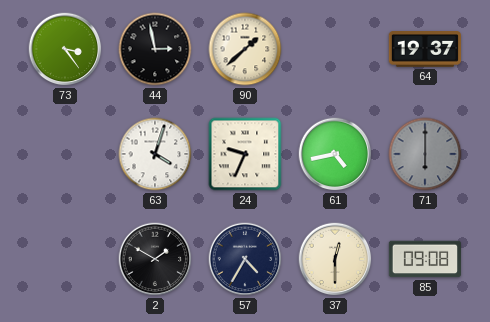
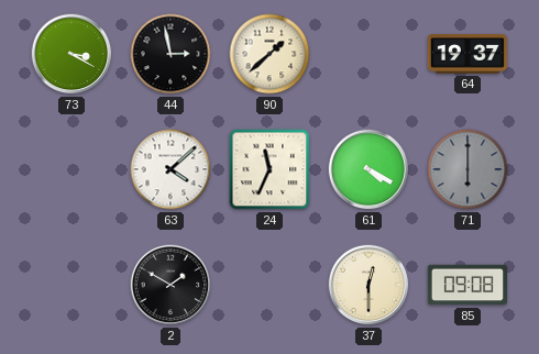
73: 3:24 -> 3:20
63: 4:03 -> 4:08
24: 9:34 -> 11:34
61: 4:43 -> 4:20
57: 4:35 -> none
